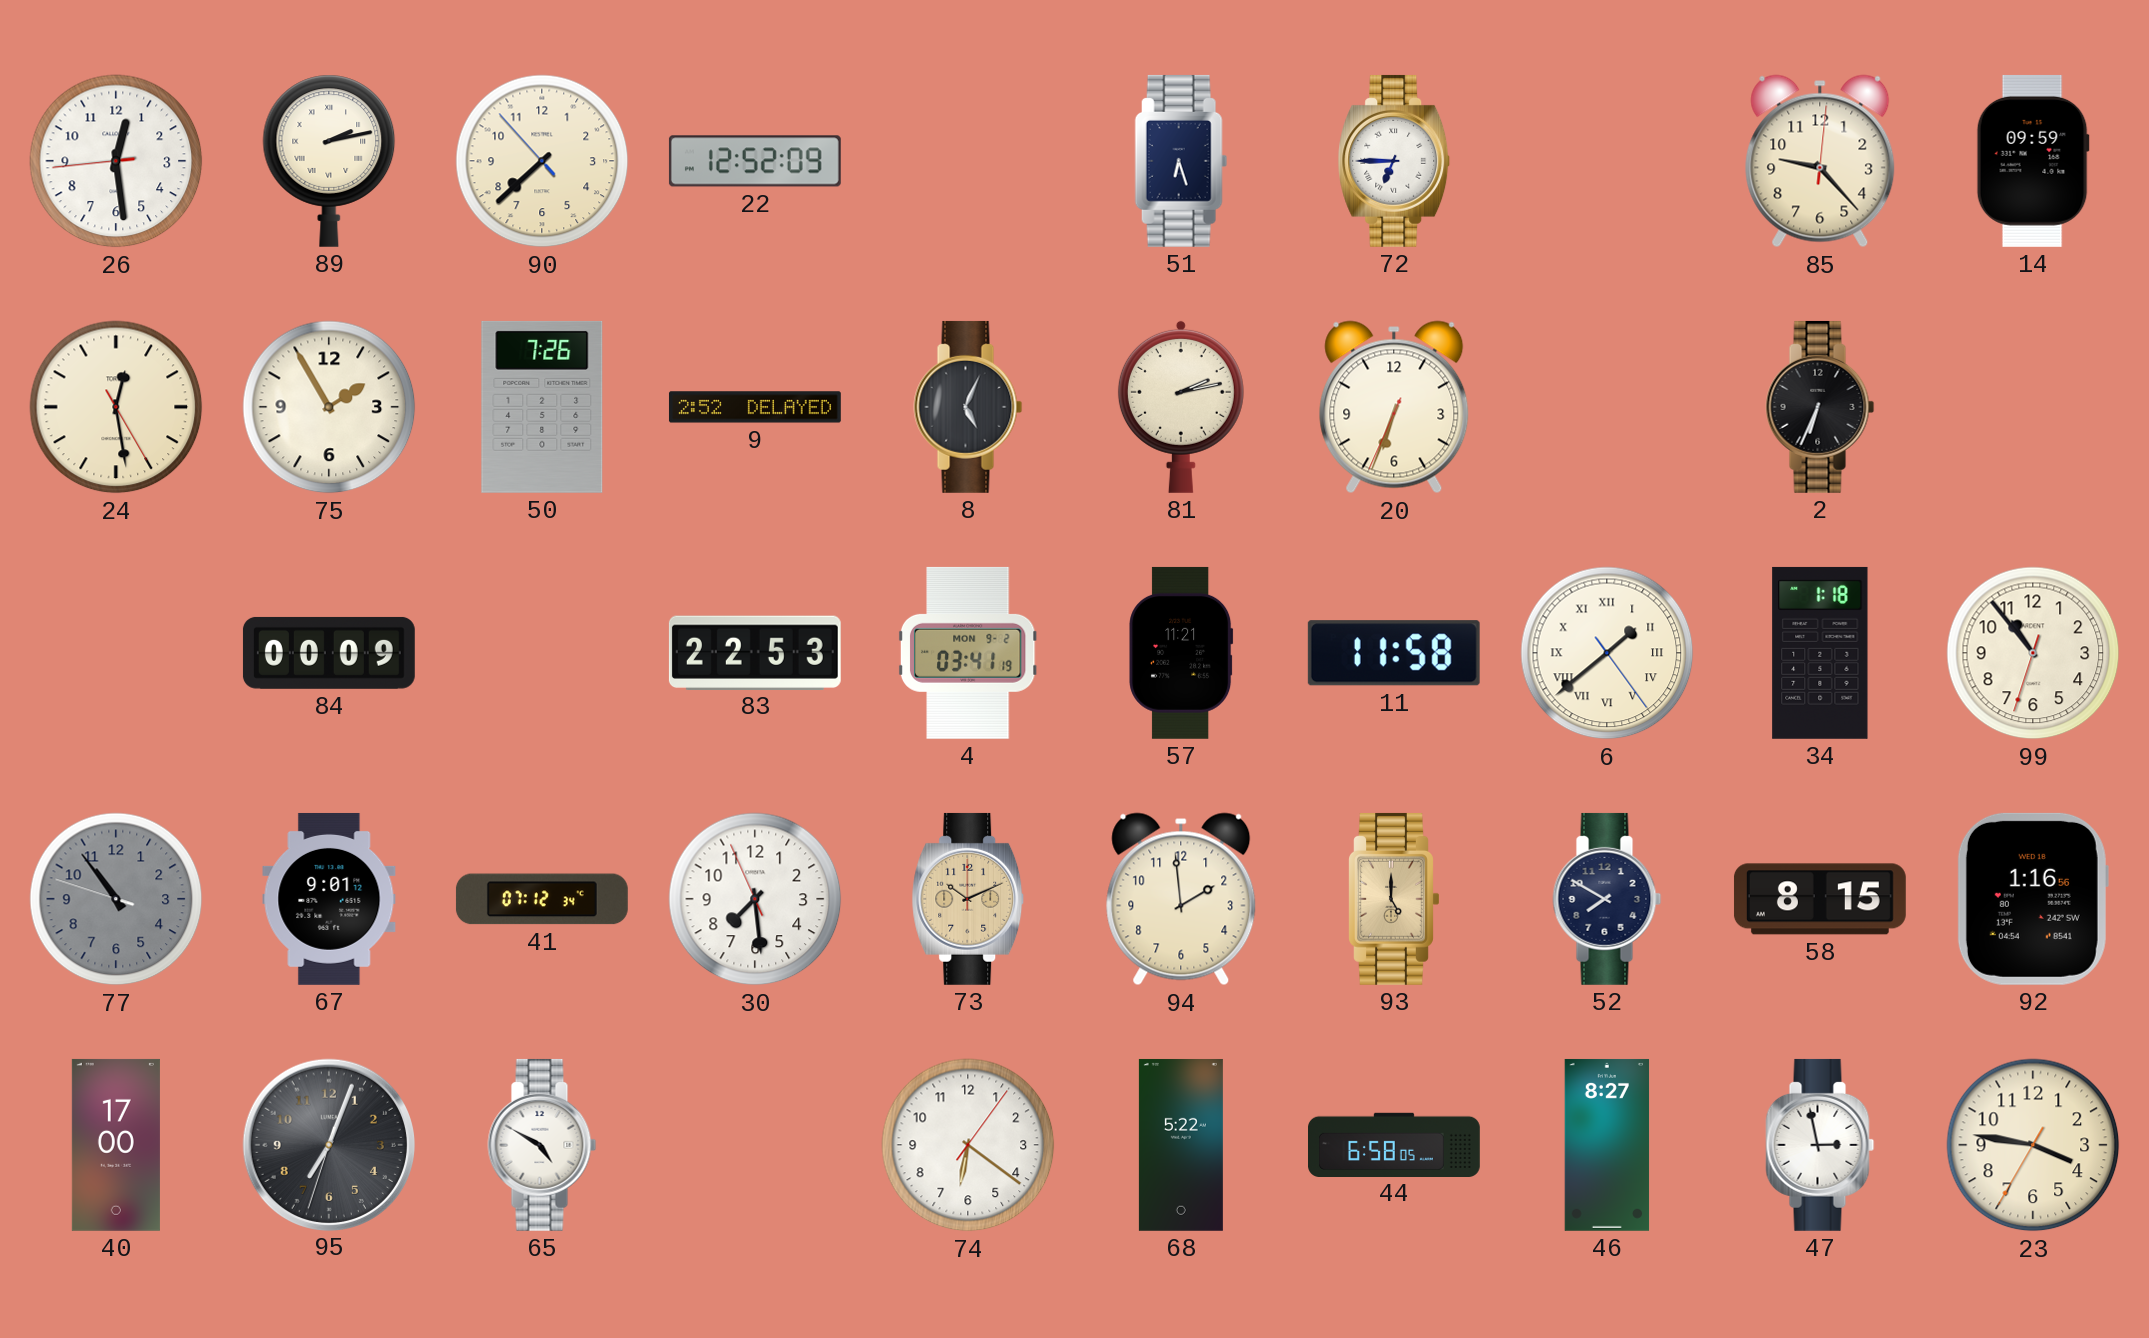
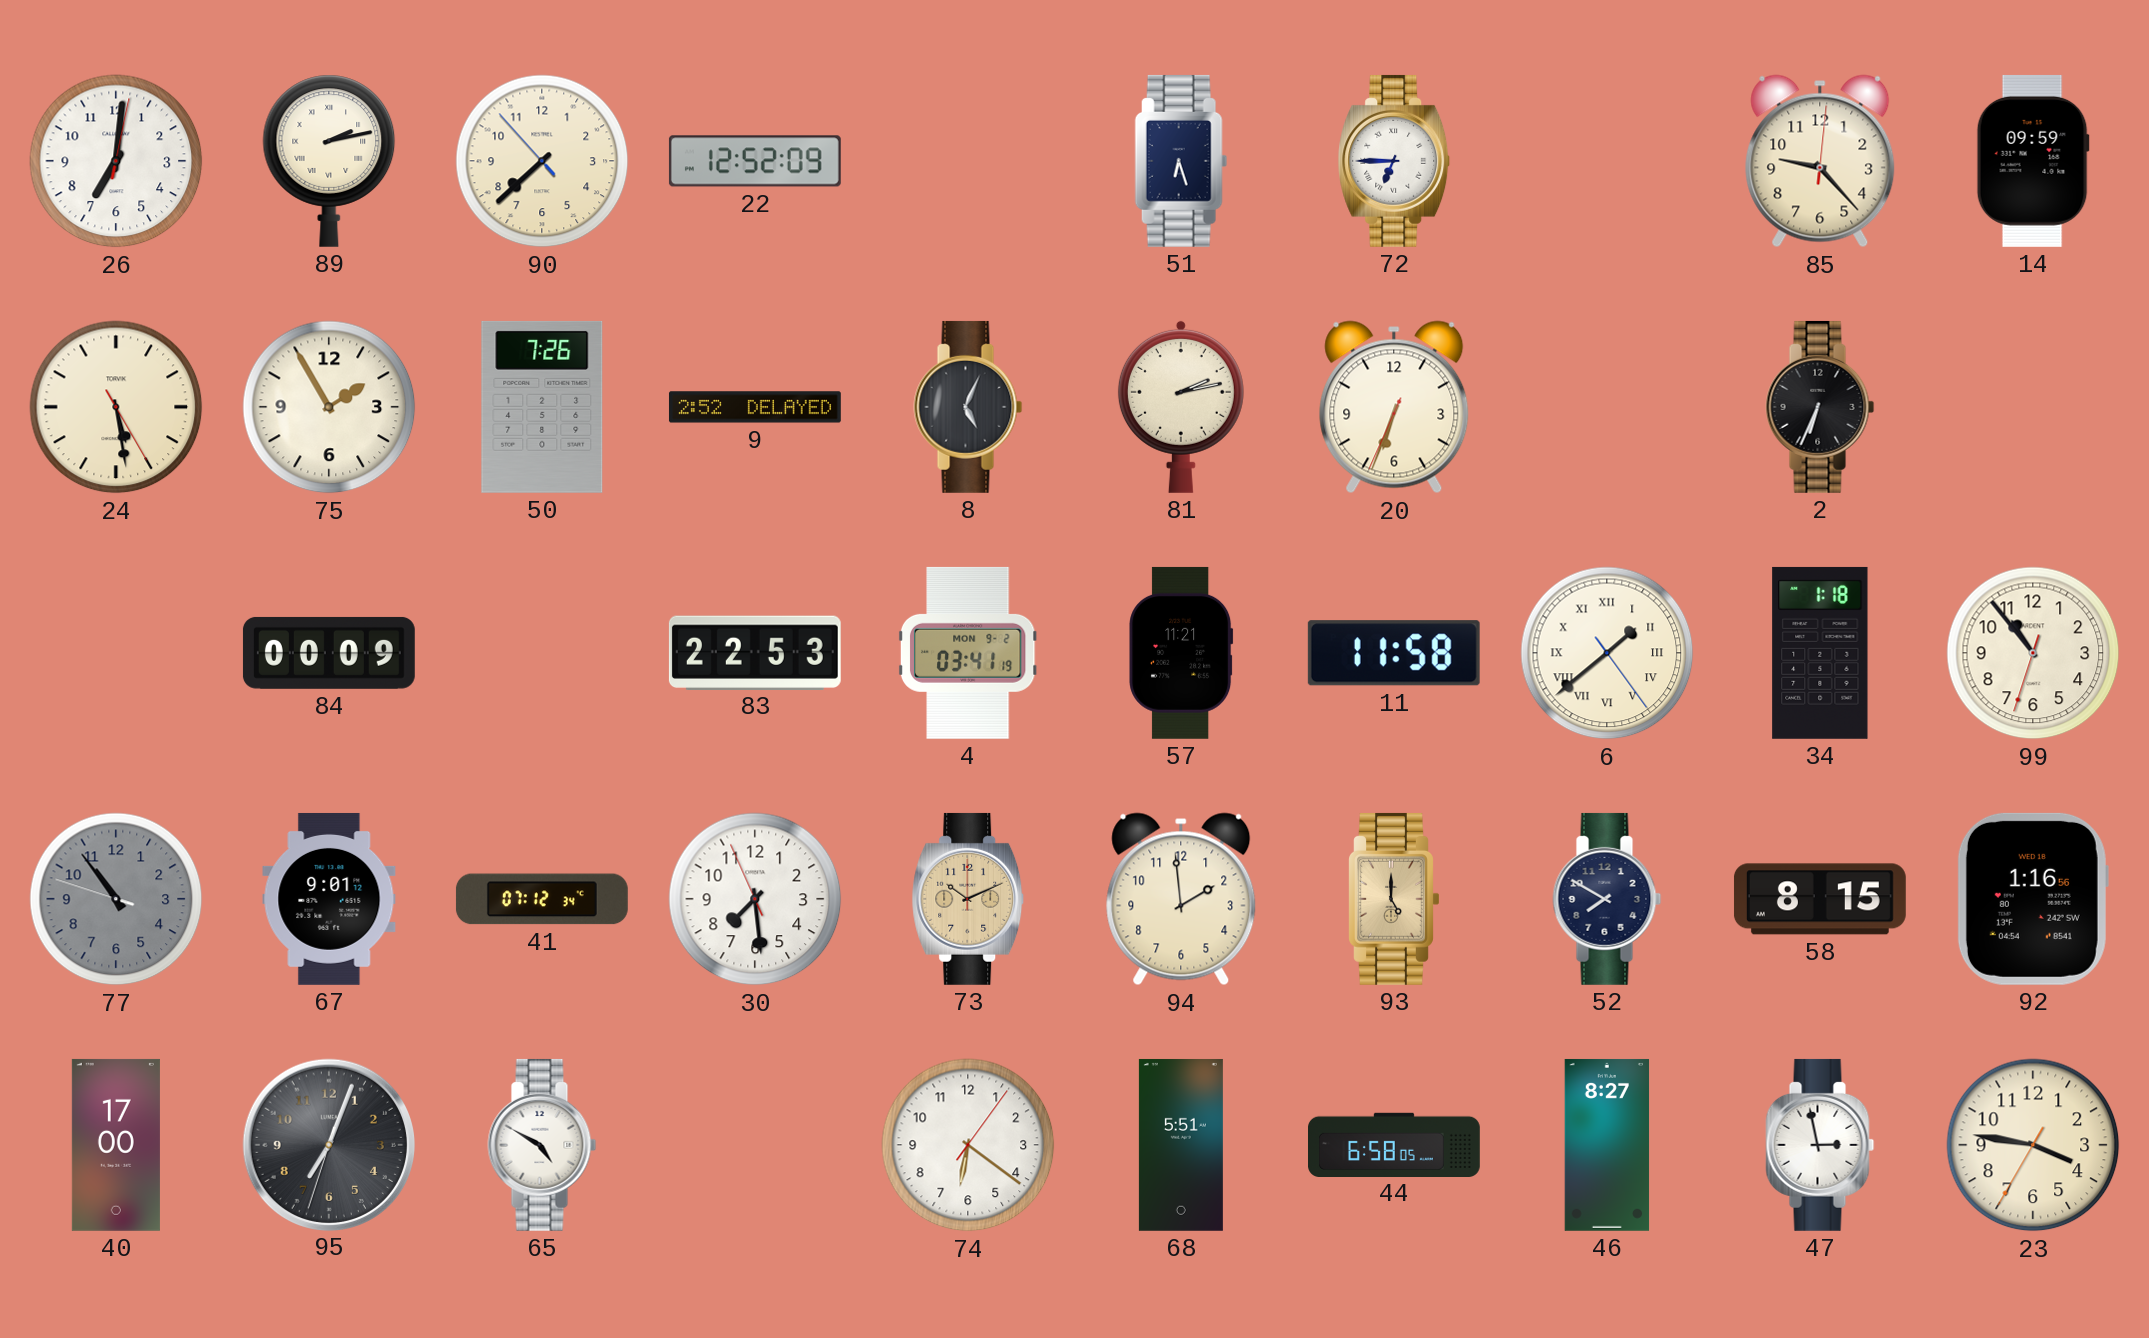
26: 12:28 -> 7:01
24: 12:28 -> 5:28
68: 5:22 -> 5:51
